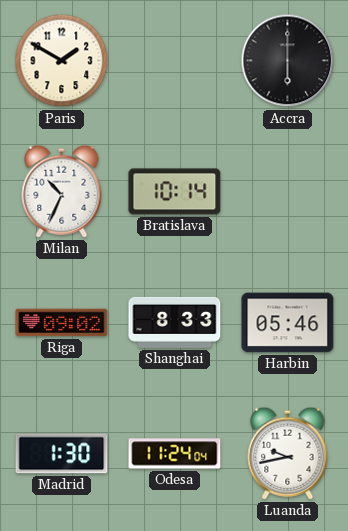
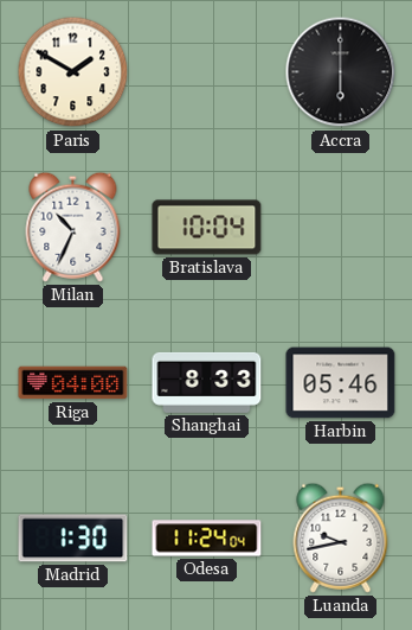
Bratislava: 10:14 -> 10:04
Riga: 09:02 -> 04:00
